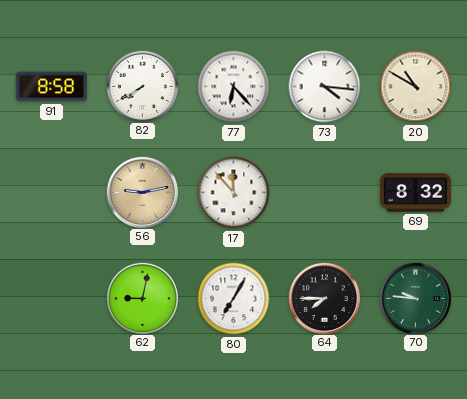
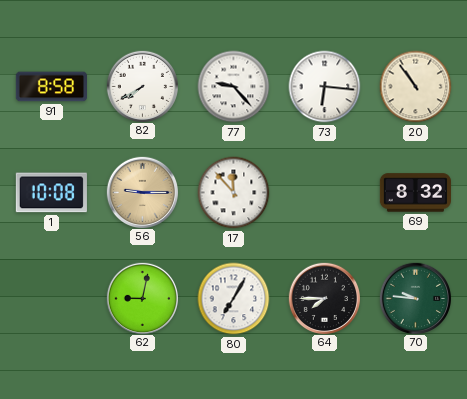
77: 6:23 -> 9:23
73: 4:16 -> 6:16
20: 10:50 -> 10:54
1: none -> 10:08
56: 9:13 -> 9:15
